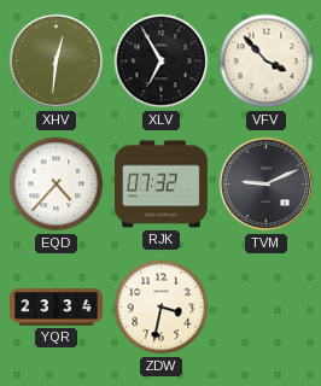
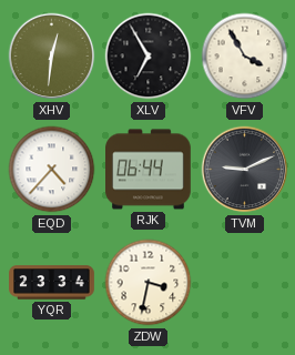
VFV: 3:53 -> 3:55
RJK: 07:32 -> 06:44
